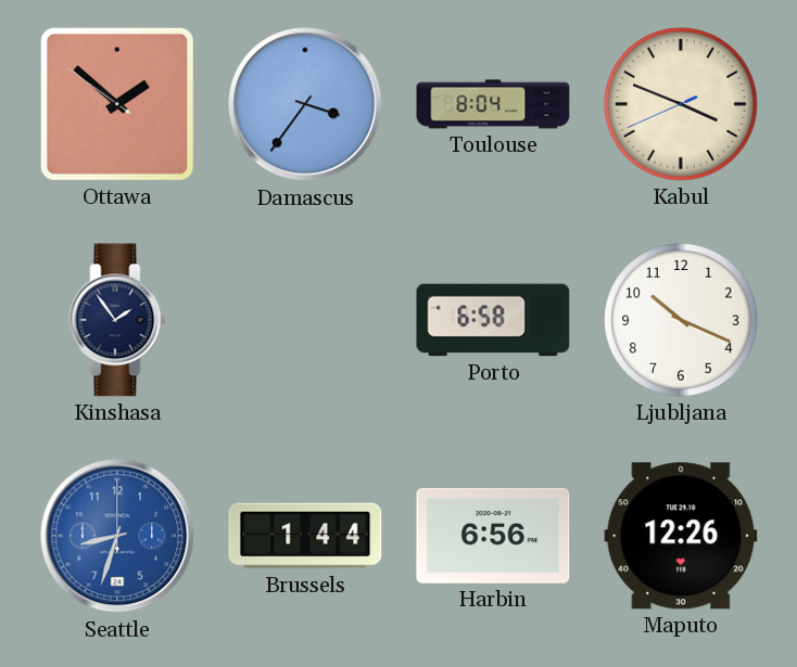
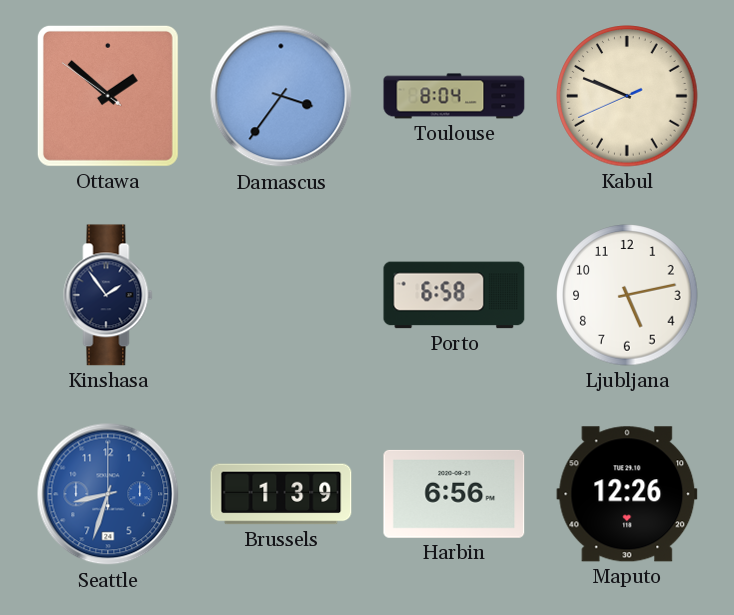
Kabul: 3:48 -> 9:48
Ljubljana: 10:19 -> 5:13
Brussels: 1:44 -> 1:39
